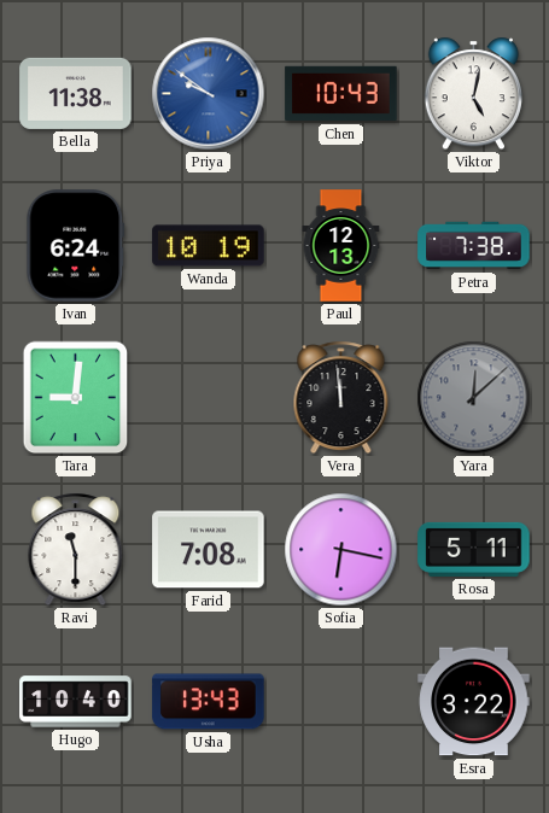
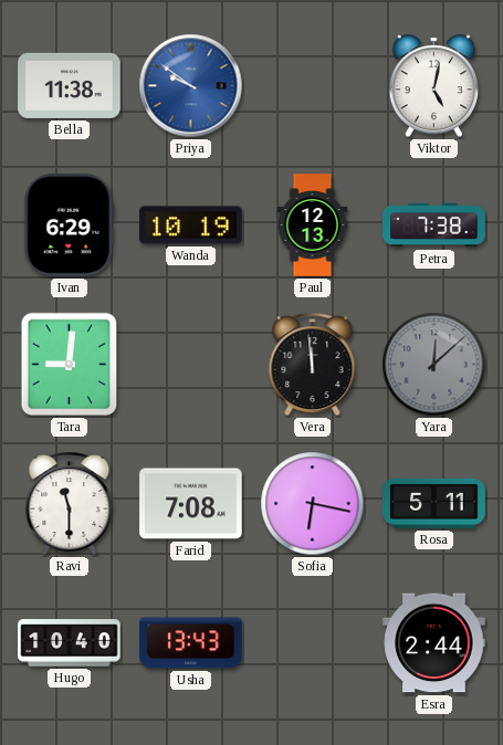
Chen: 10:43 -> none
Ivan: 6:24 -> 6:29
Esra: 3:22 -> 2:44
